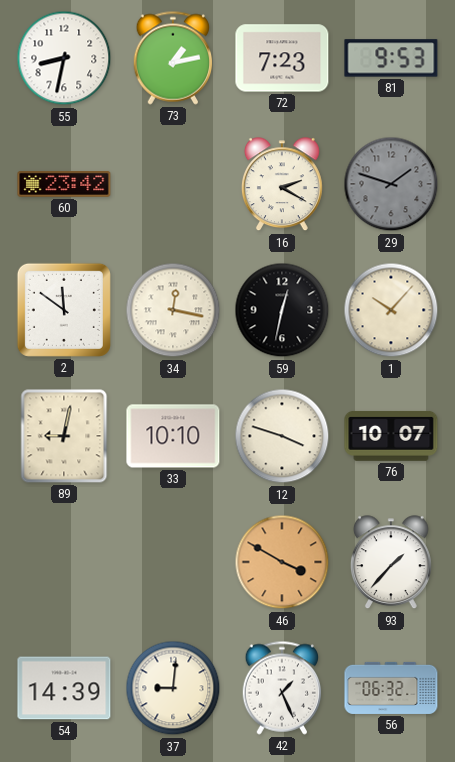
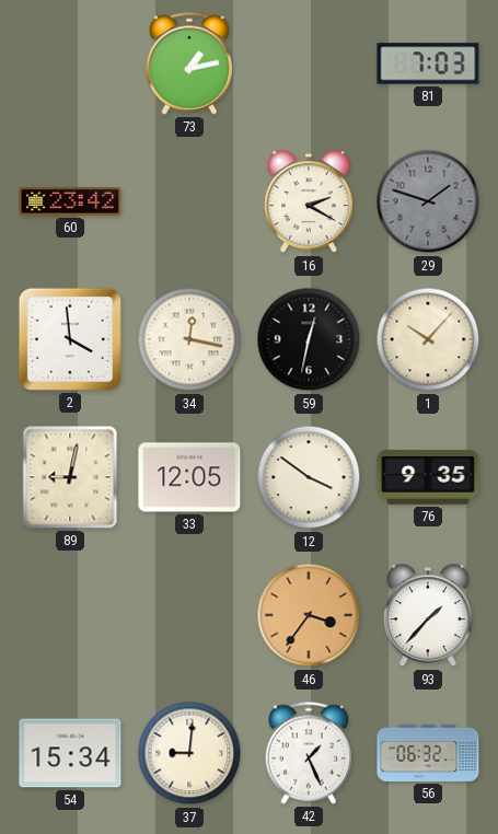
55: 8:32 -> none
72: 7:23 -> none
81: 9:53 -> 7:03
2: 11:51 -> 3:59
33: 10:10 -> 12:05
12: 3:48 -> 3:51
76: 10:07 -> 9:35
46: 3:50 -> 3:36
54: 14:39 -> 15:34
